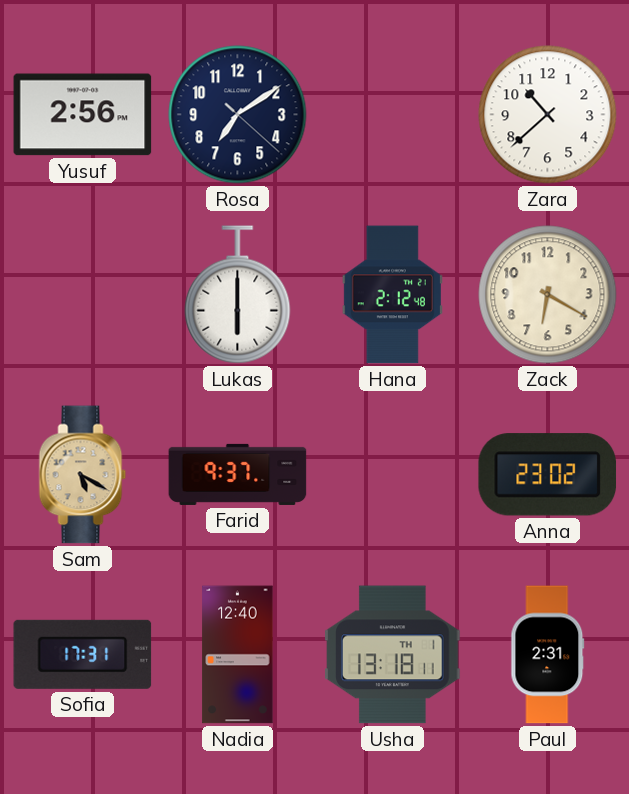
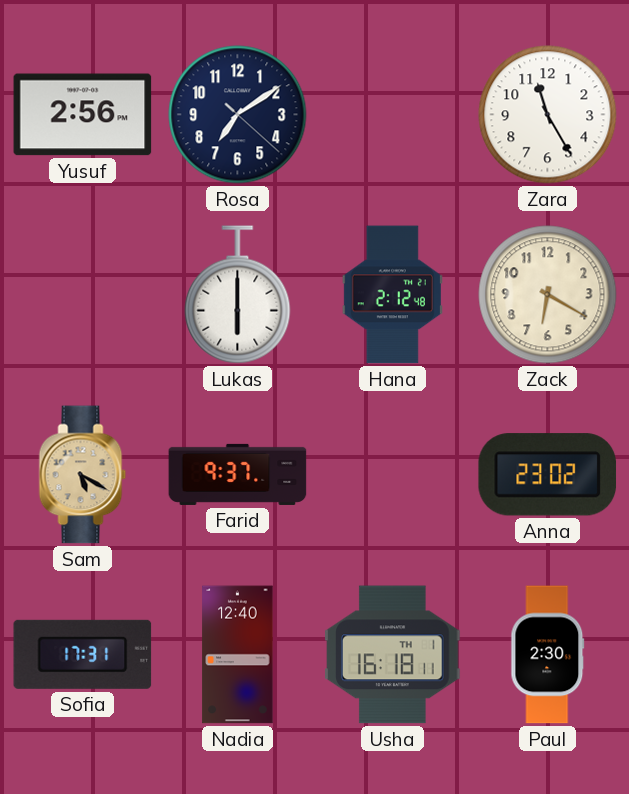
Zara: 10:38 -> 11:25
Usha: 13:18 -> 16:18
Paul: 2:31 -> 2:30
